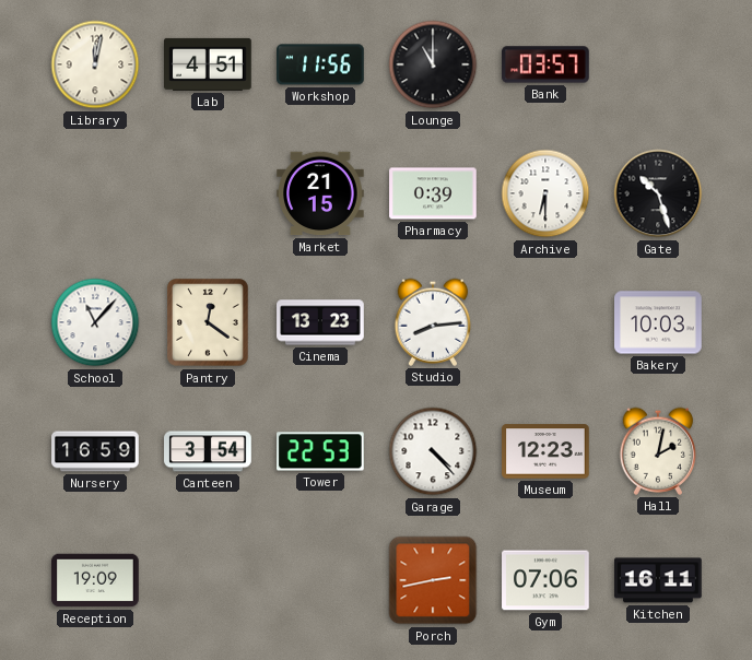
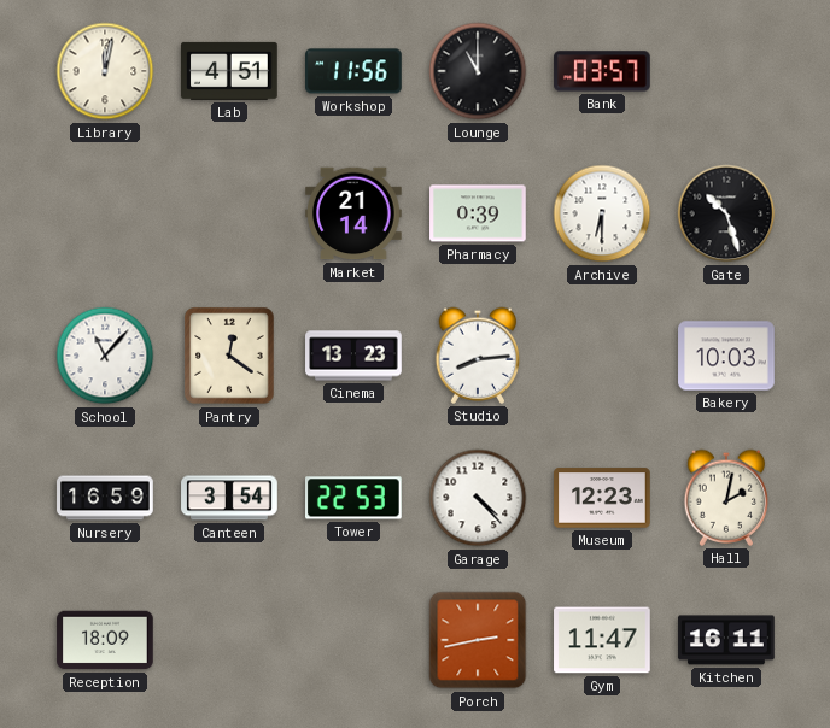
Market: 21:15 -> 21:14
Reception: 19:09 -> 18:09
Gym: 07:06 -> 11:47
